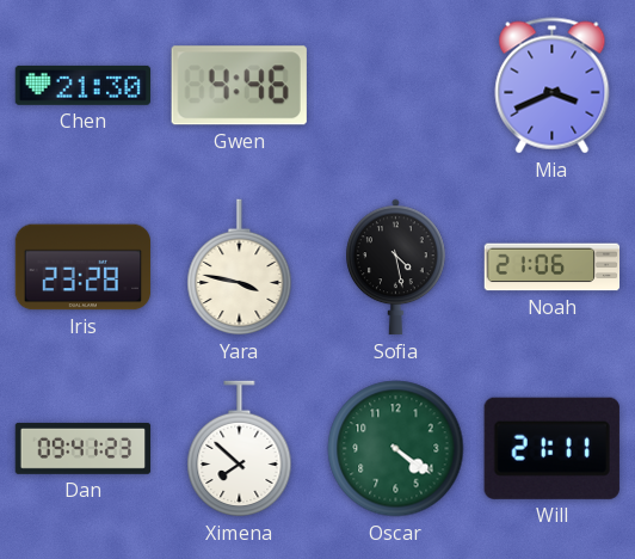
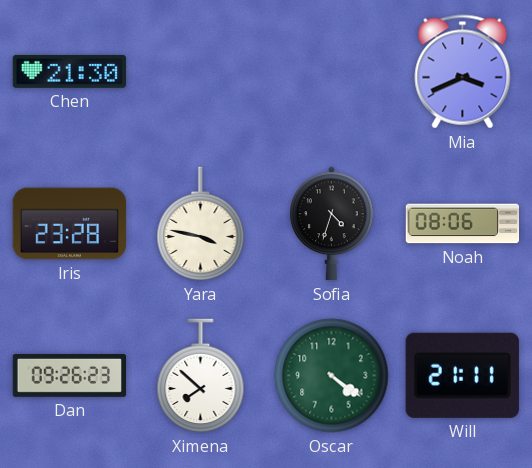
Gwen: 4:46 -> none
Sofia: 4:28 -> 4:33
Noah: 21:06 -> 08:06
Dan: 09:41 -> 09:26
